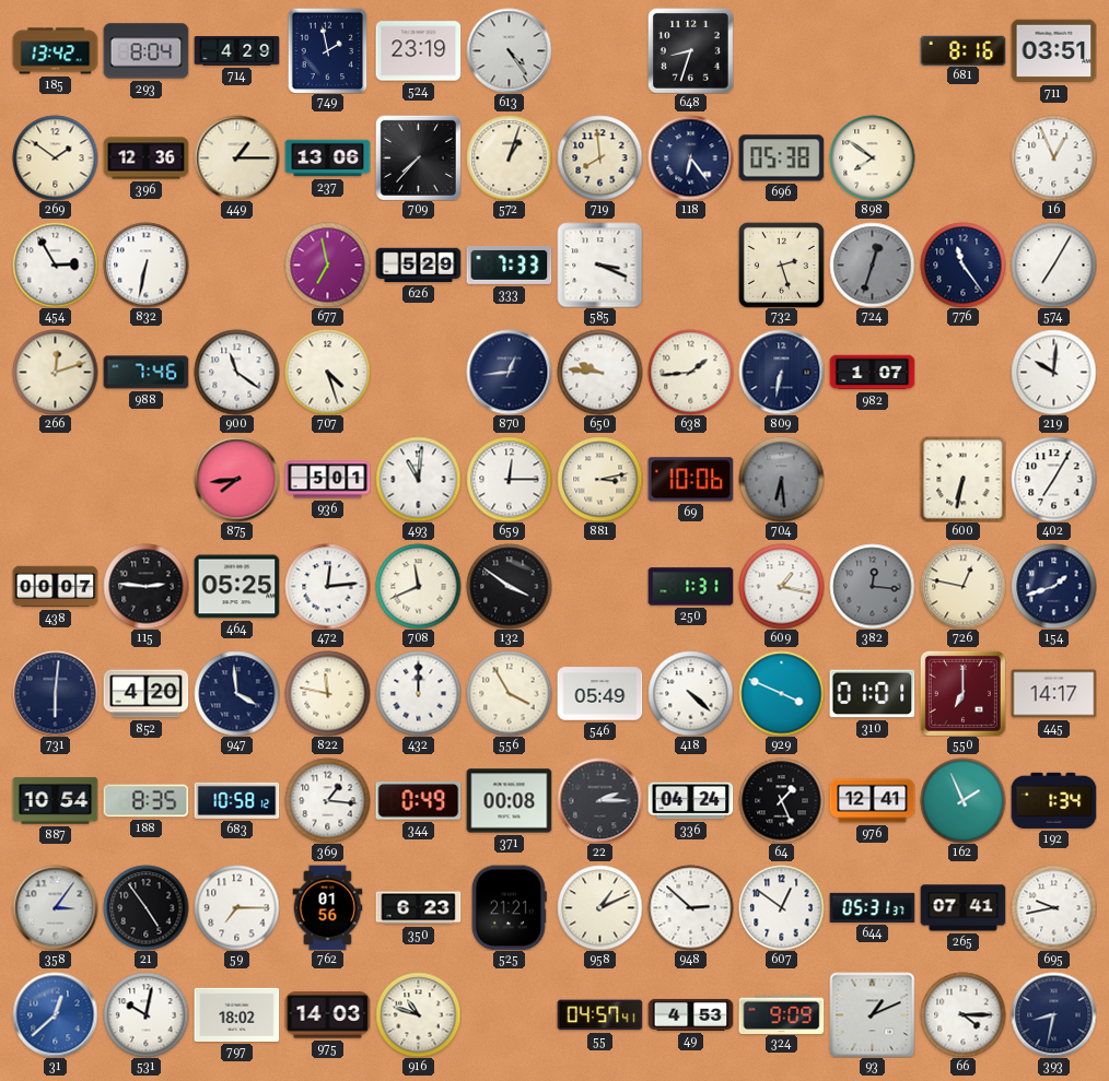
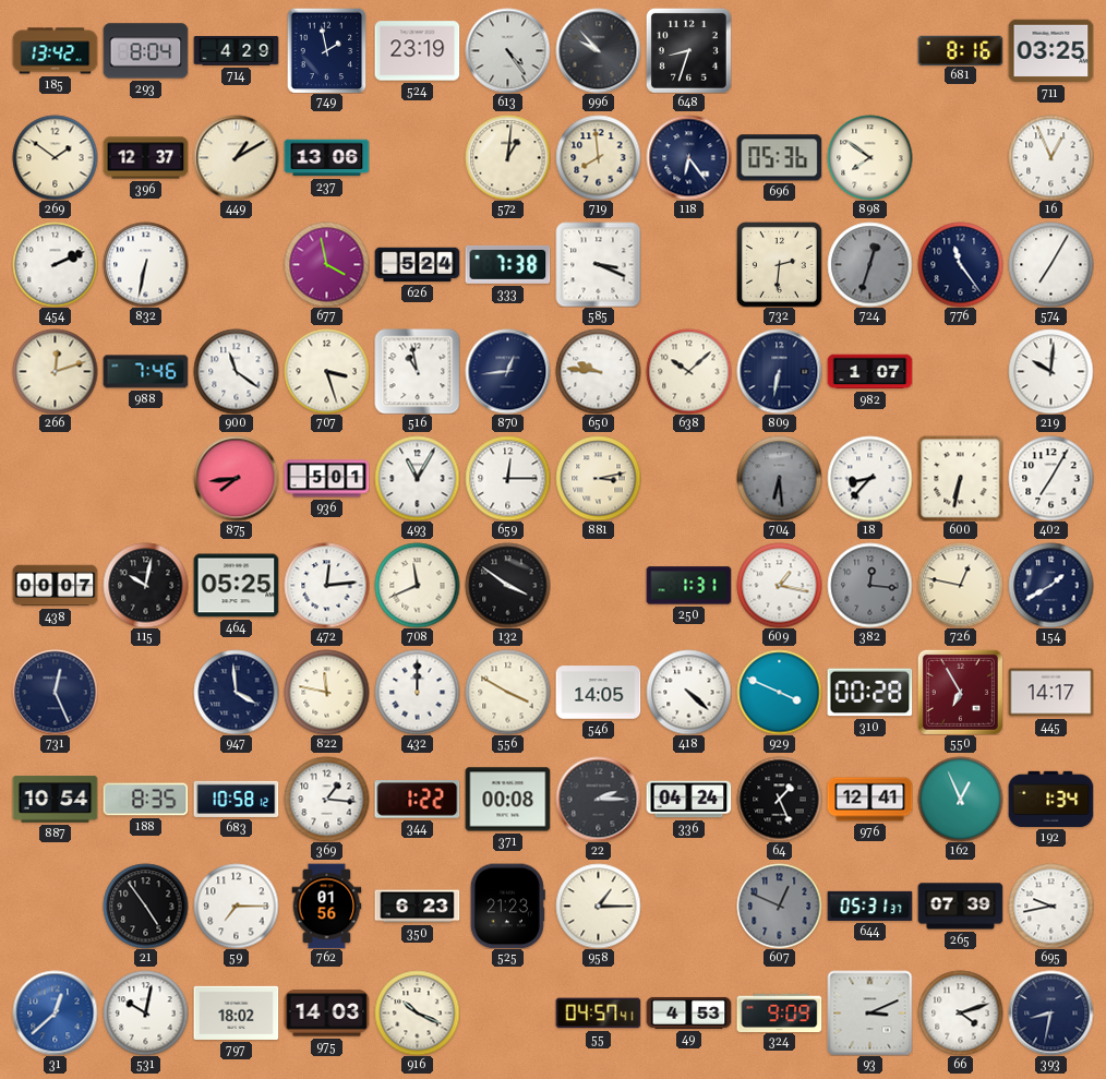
996: none -> 9:53
711: 03:51 -> 03:25
396: 12:36 -> 12:37
449: 1:15 -> 1:10
709: 7:37 -> none
572: 1:03 -> 1:01
696: 05:38 -> 05:36
454: 2:55 -> 2:11
677: 6:58 -> 3:58
626: 5:29 -> 5:24
333: 7:33 -> 7:38
732: 2:27 -> 2:31
707: 4:27 -> 3:27
516: none -> 10:58
638: 1:44 -> 10:08
493: 11:01 -> 11:05
69: 10:06 -> none
18: none -> 8:37
115: 2:46 -> 10:02
154: 1:42 -> 1:40
731: 6:01 -> 12:26
852: 4:20 -> none
556: 3:55 -> 3:50
546: 05:49 -> 14:05
310: 01:01 -> 00:28
550: 7:00 -> 6:55
344: 0:49 -> 1:22
162: 1:56 -> 12:56
358: 3:06 -> none
525: 21:21 -> 21:23
958: 1:11 -> 1:15
948: 2:52 -> none
607: 12:51 -> 12:49
607 dial: white -> grey
265: 07:41 -> 07:39
916: 10:48 -> 10:19
93: 1:11 -> 3:11
66: 4:15 -> 4:12
